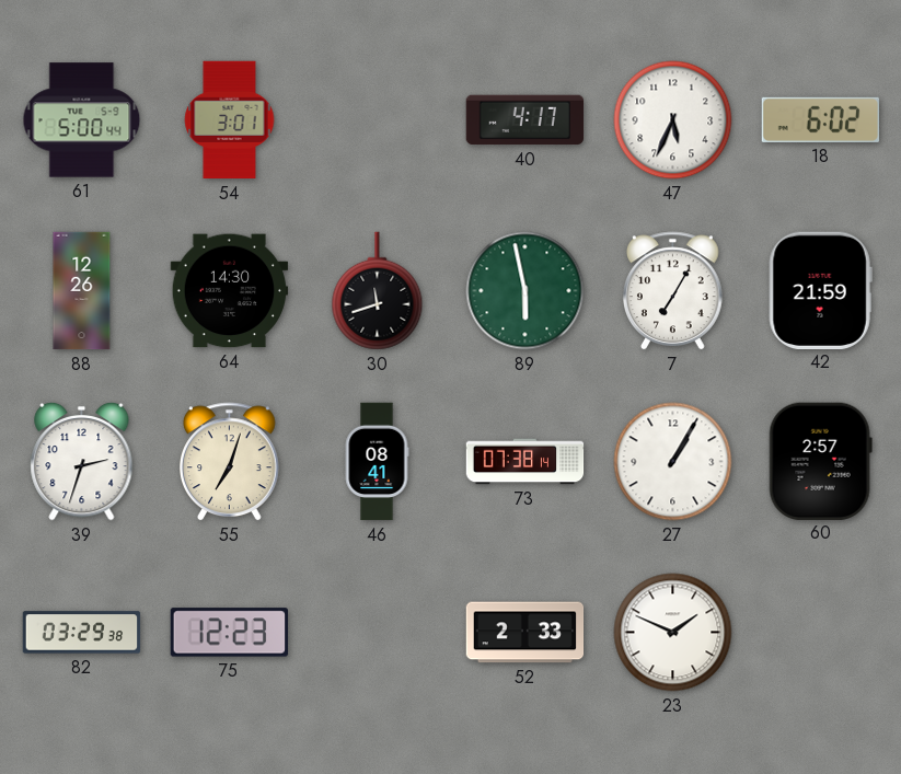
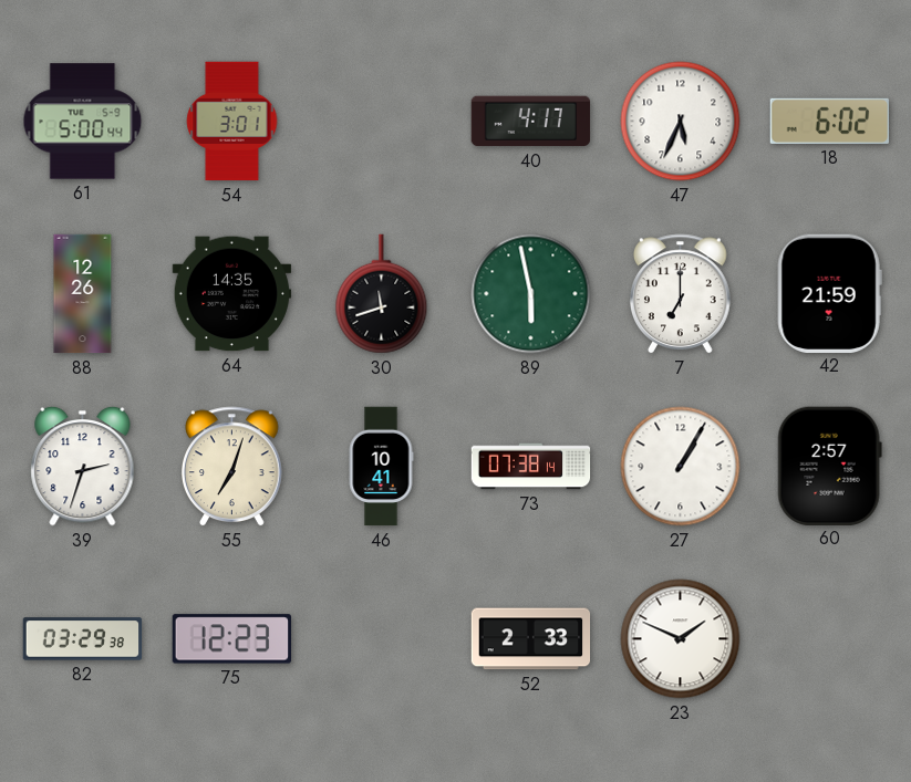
64: 14:30 -> 14:35
7: 7:05 -> 7:00
46: 08:41 -> 10:41
